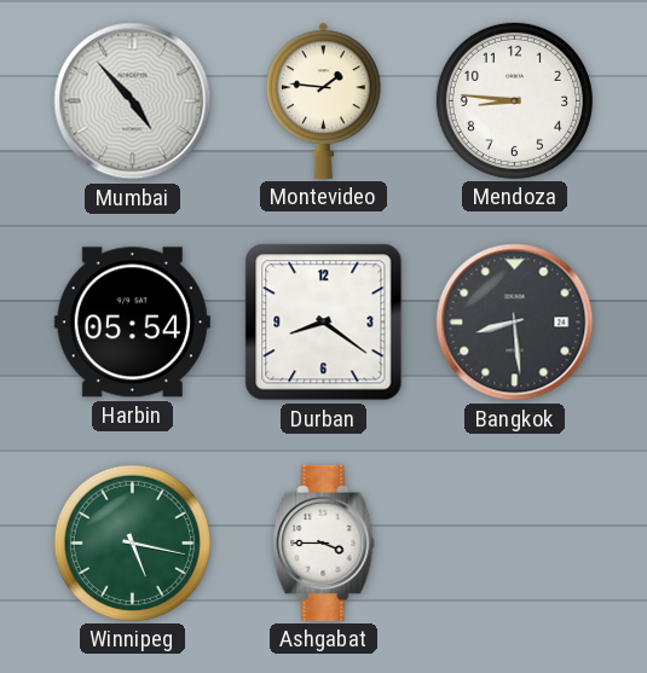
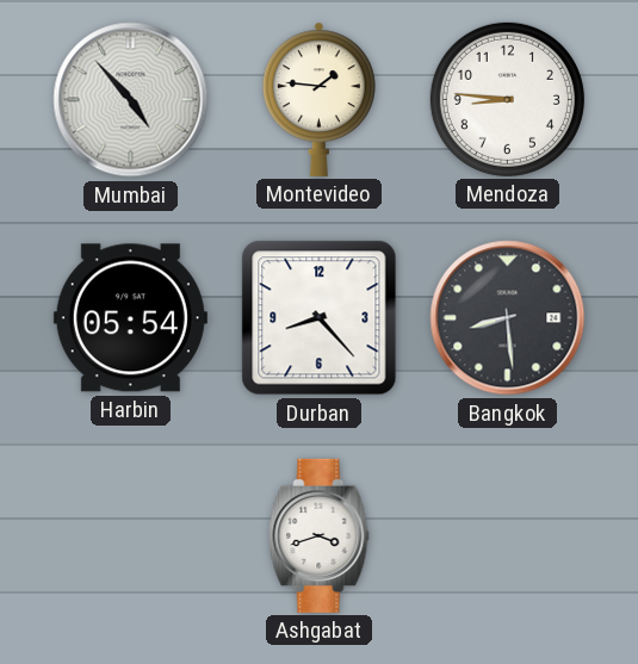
Durban: 8:21 -> 8:23
Winnipeg: 5:17 -> none
Ashgabat: 3:45 -> 3:42
